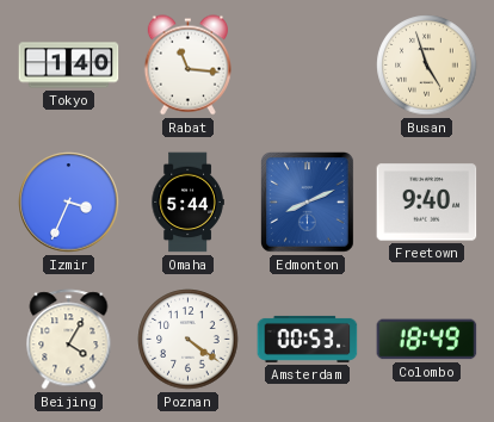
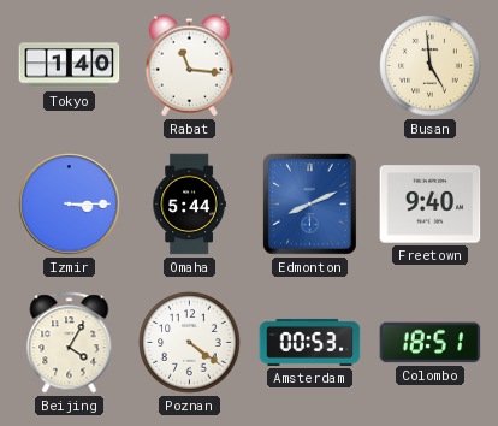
Busan: 4:57 -> 4:59
Izmir: 3:34 -> 3:15
Colombo: 18:49 -> 18:51
